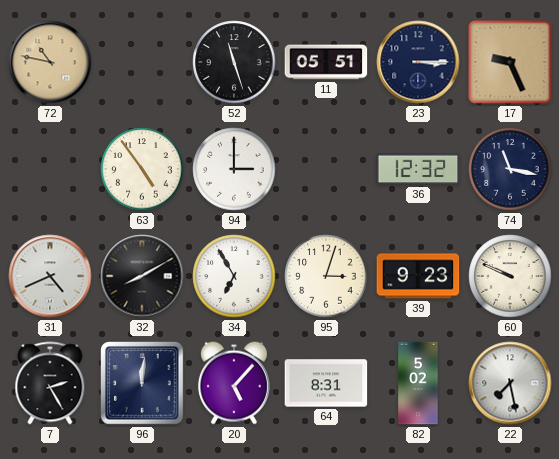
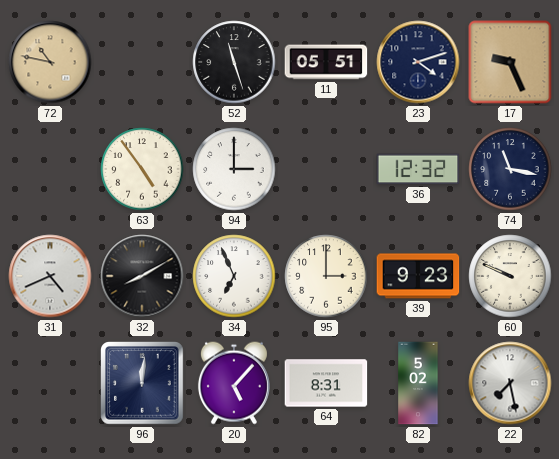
23: 3:15 -> 4:12
34: 6:55 -> 6:56
95: 3:03 -> 3:00
7: 2:25 -> none
